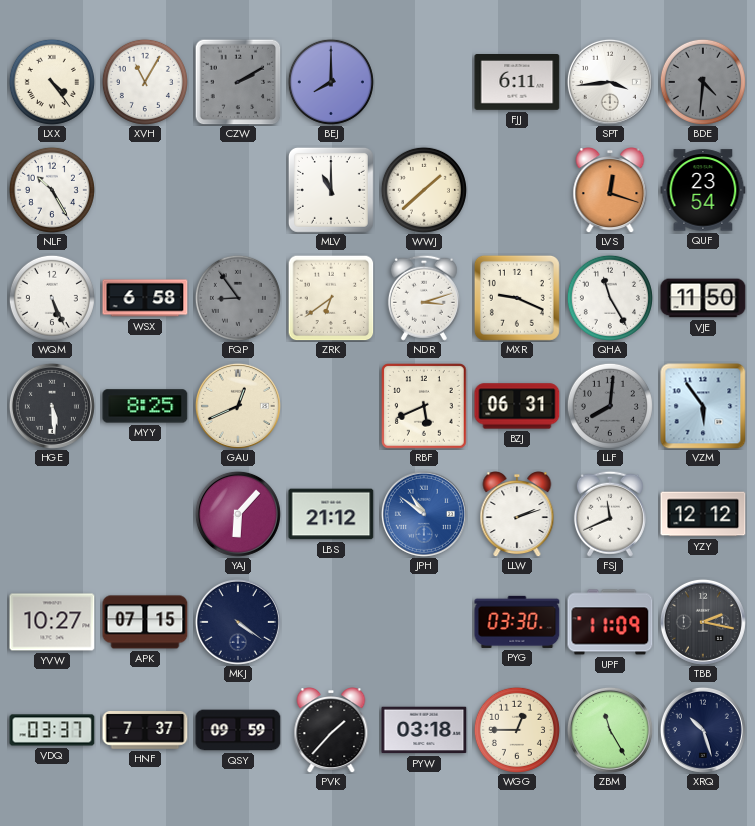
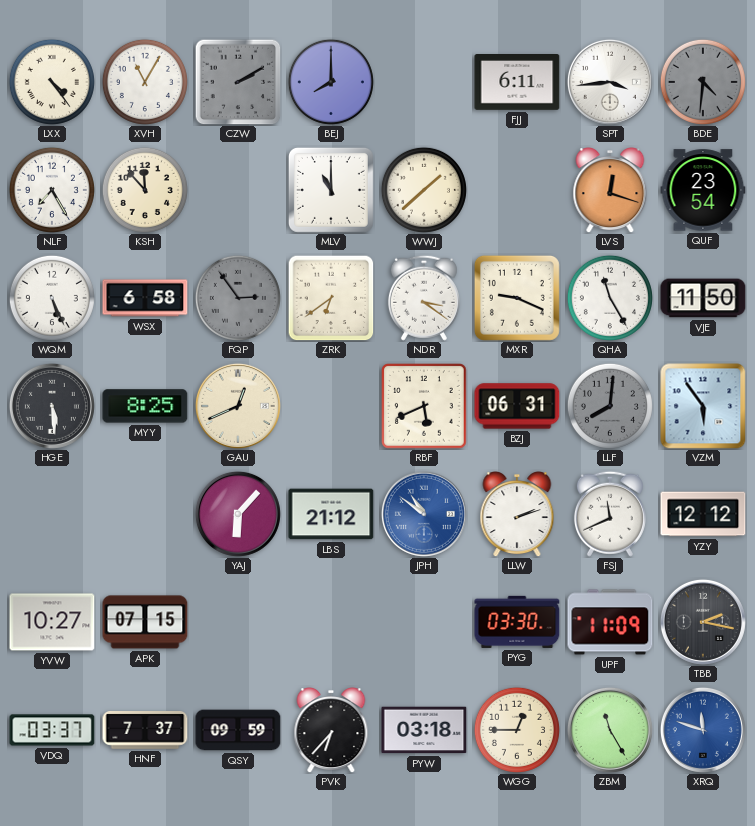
NLF: 10:25 -> 7:25
KSH: none -> 11:53
FQP: 8:54 -> 2:54
NDR: 3:12 -> 3:21
MKJ: 4:21 -> none
PVK: 1:37 -> 6:37
XRQ: 10:27 -> 11:48
XRQ dial: navy -> blue
